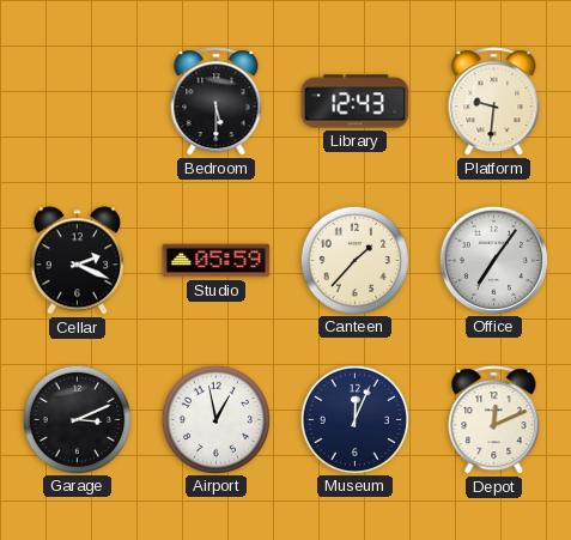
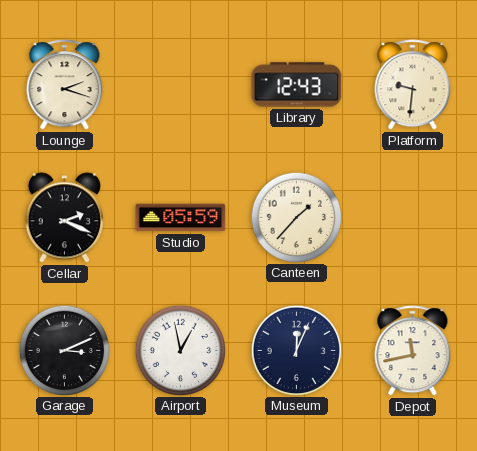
Lounge: none -> 2:18
Bedroom: 5:30 -> none
Office: 7:06 -> none
Depot: 12:11 -> 11:43
